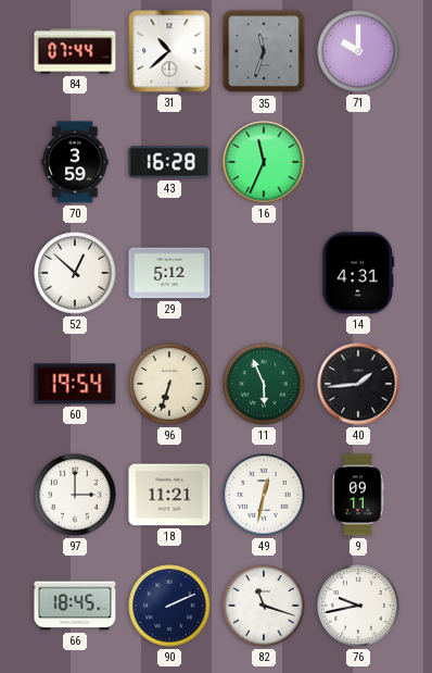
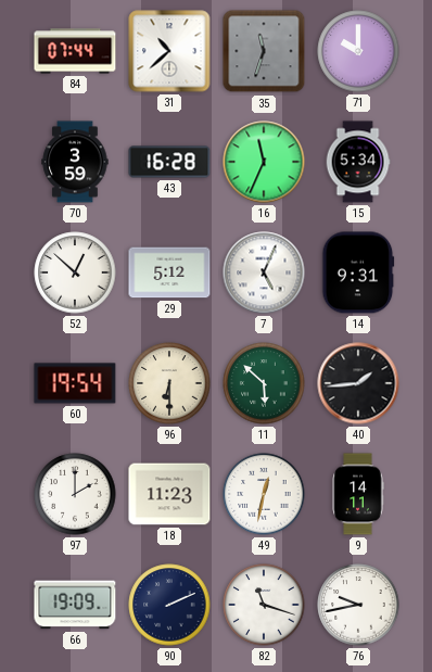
15: none -> 5:34
7: none -> 5:04
14: 4:31 -> 9:31
96: 6:33 -> 6:30
11: 5:56 -> 5:52
97: 3:00 -> 2:00
18: 11:21 -> 11:23
9: 09:11 -> 14:11
66: 18:45 -> 19:09
